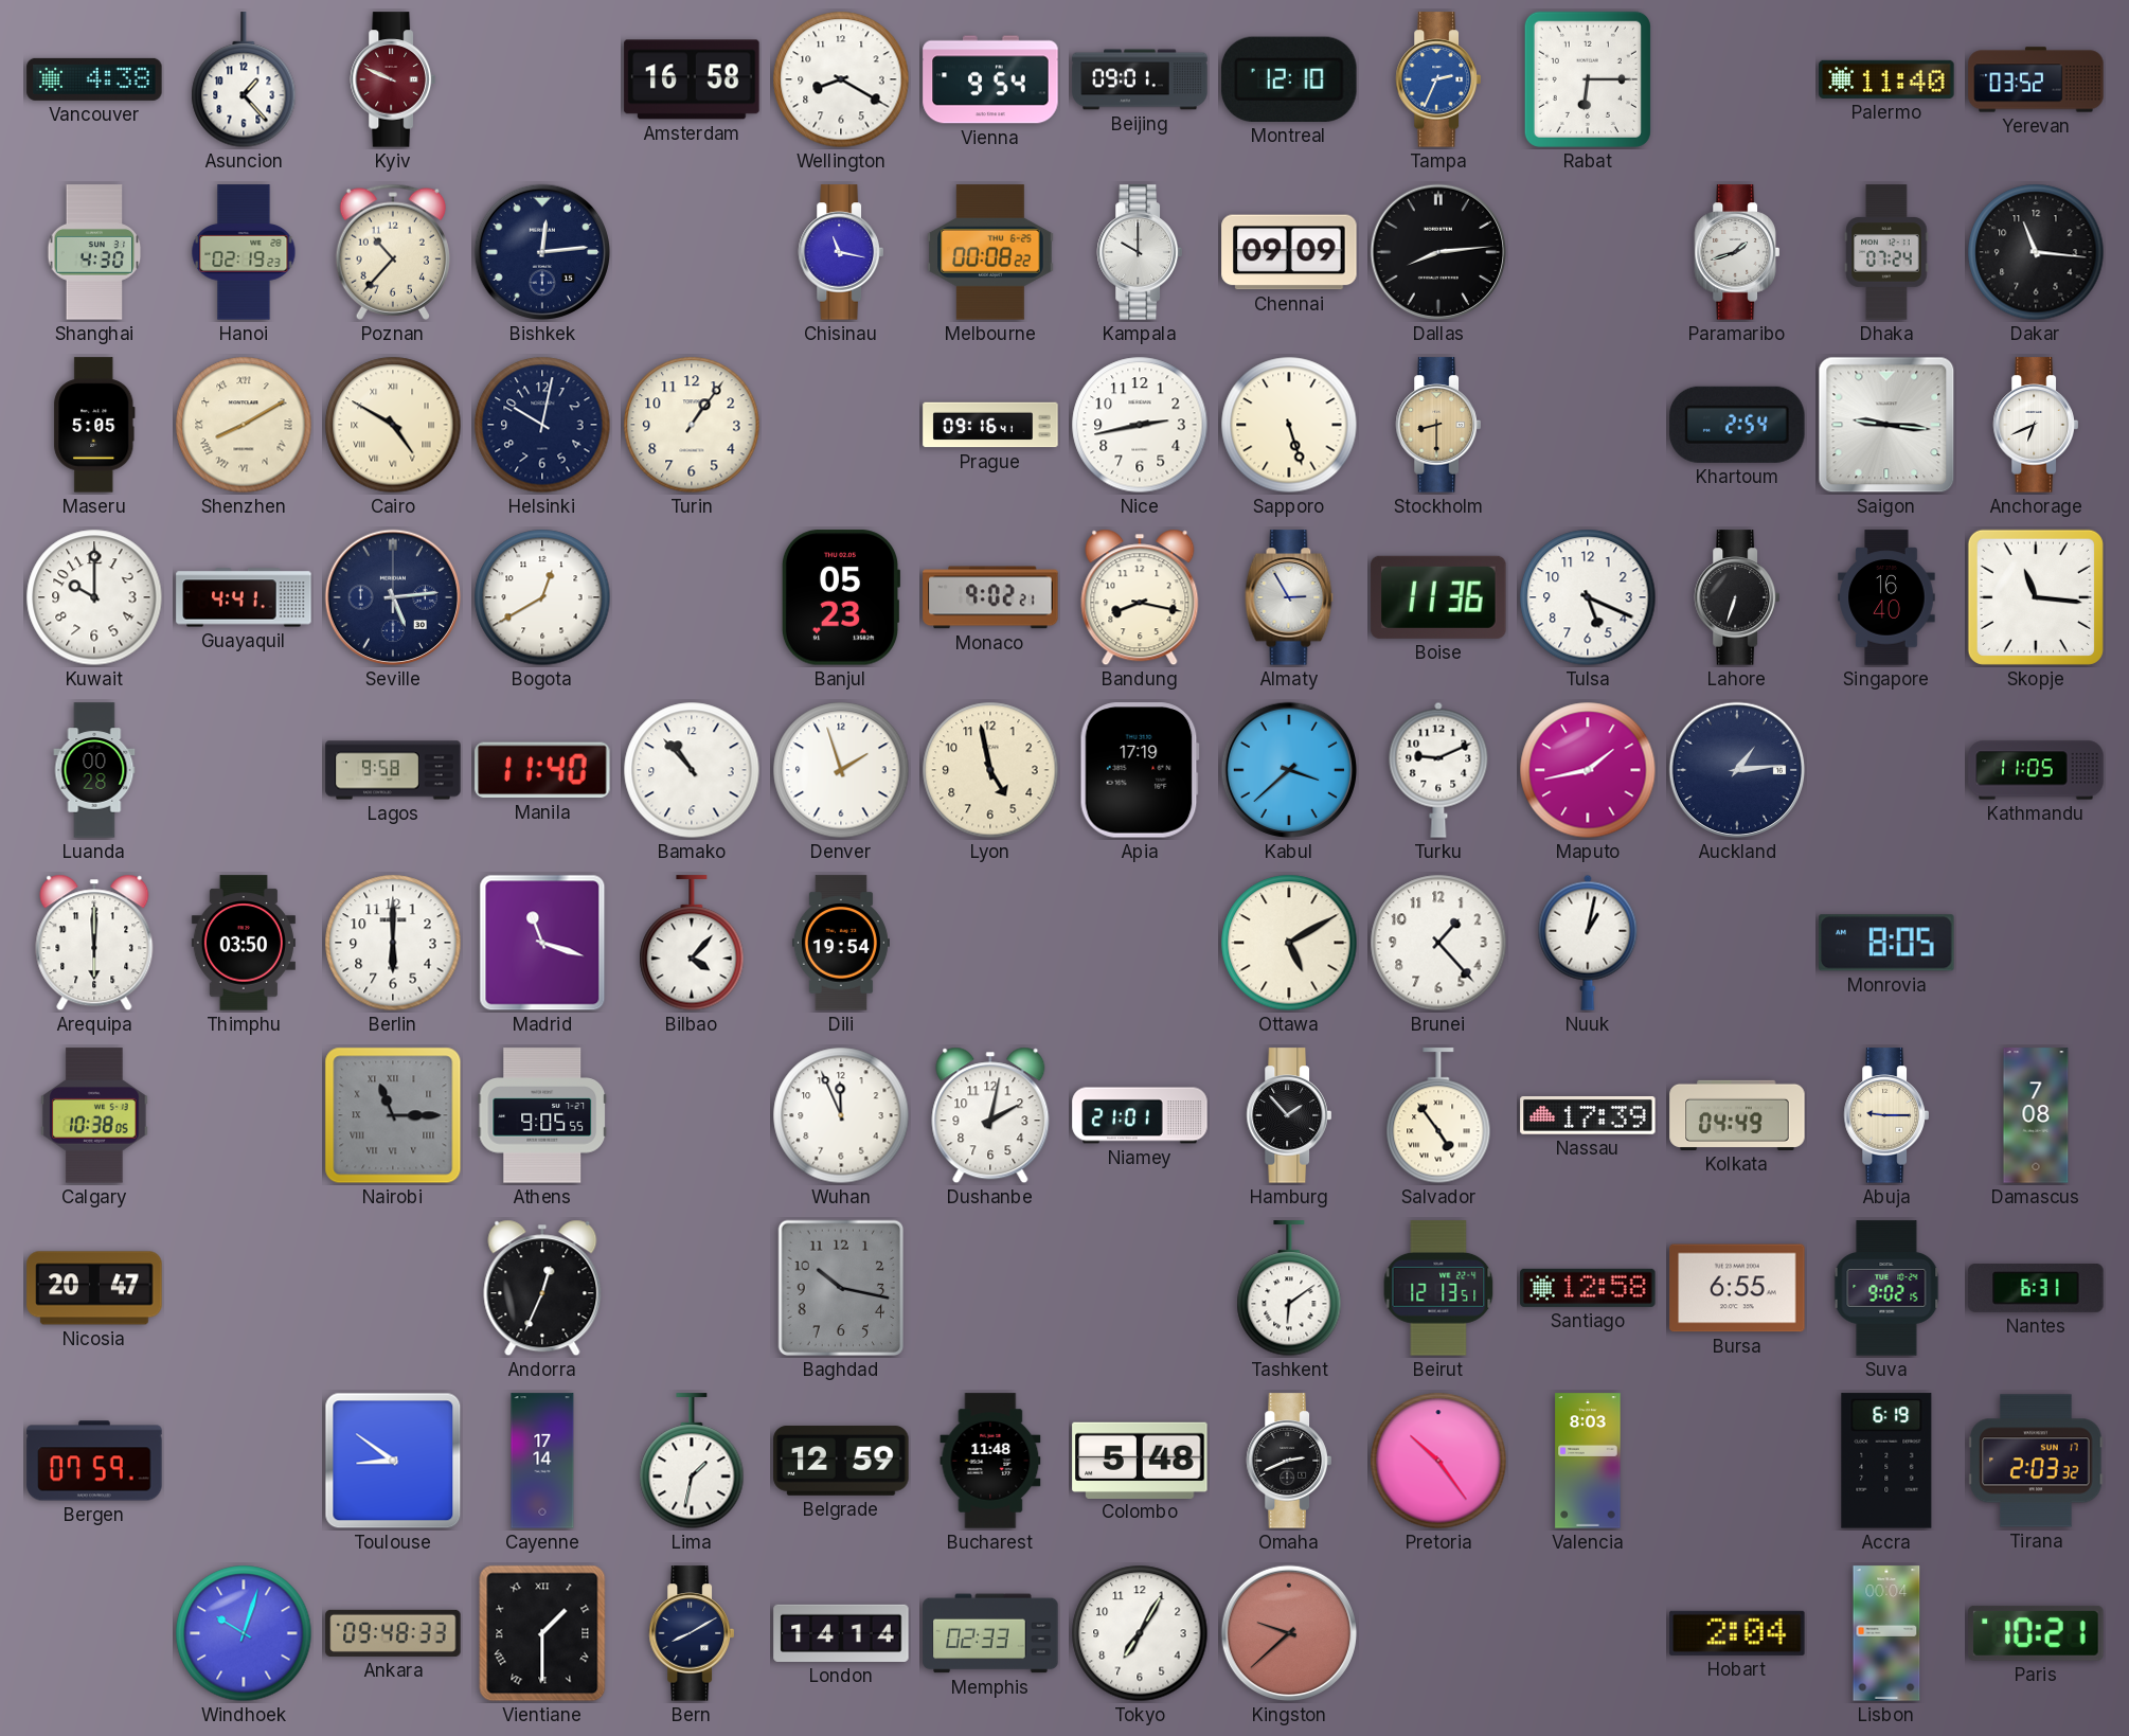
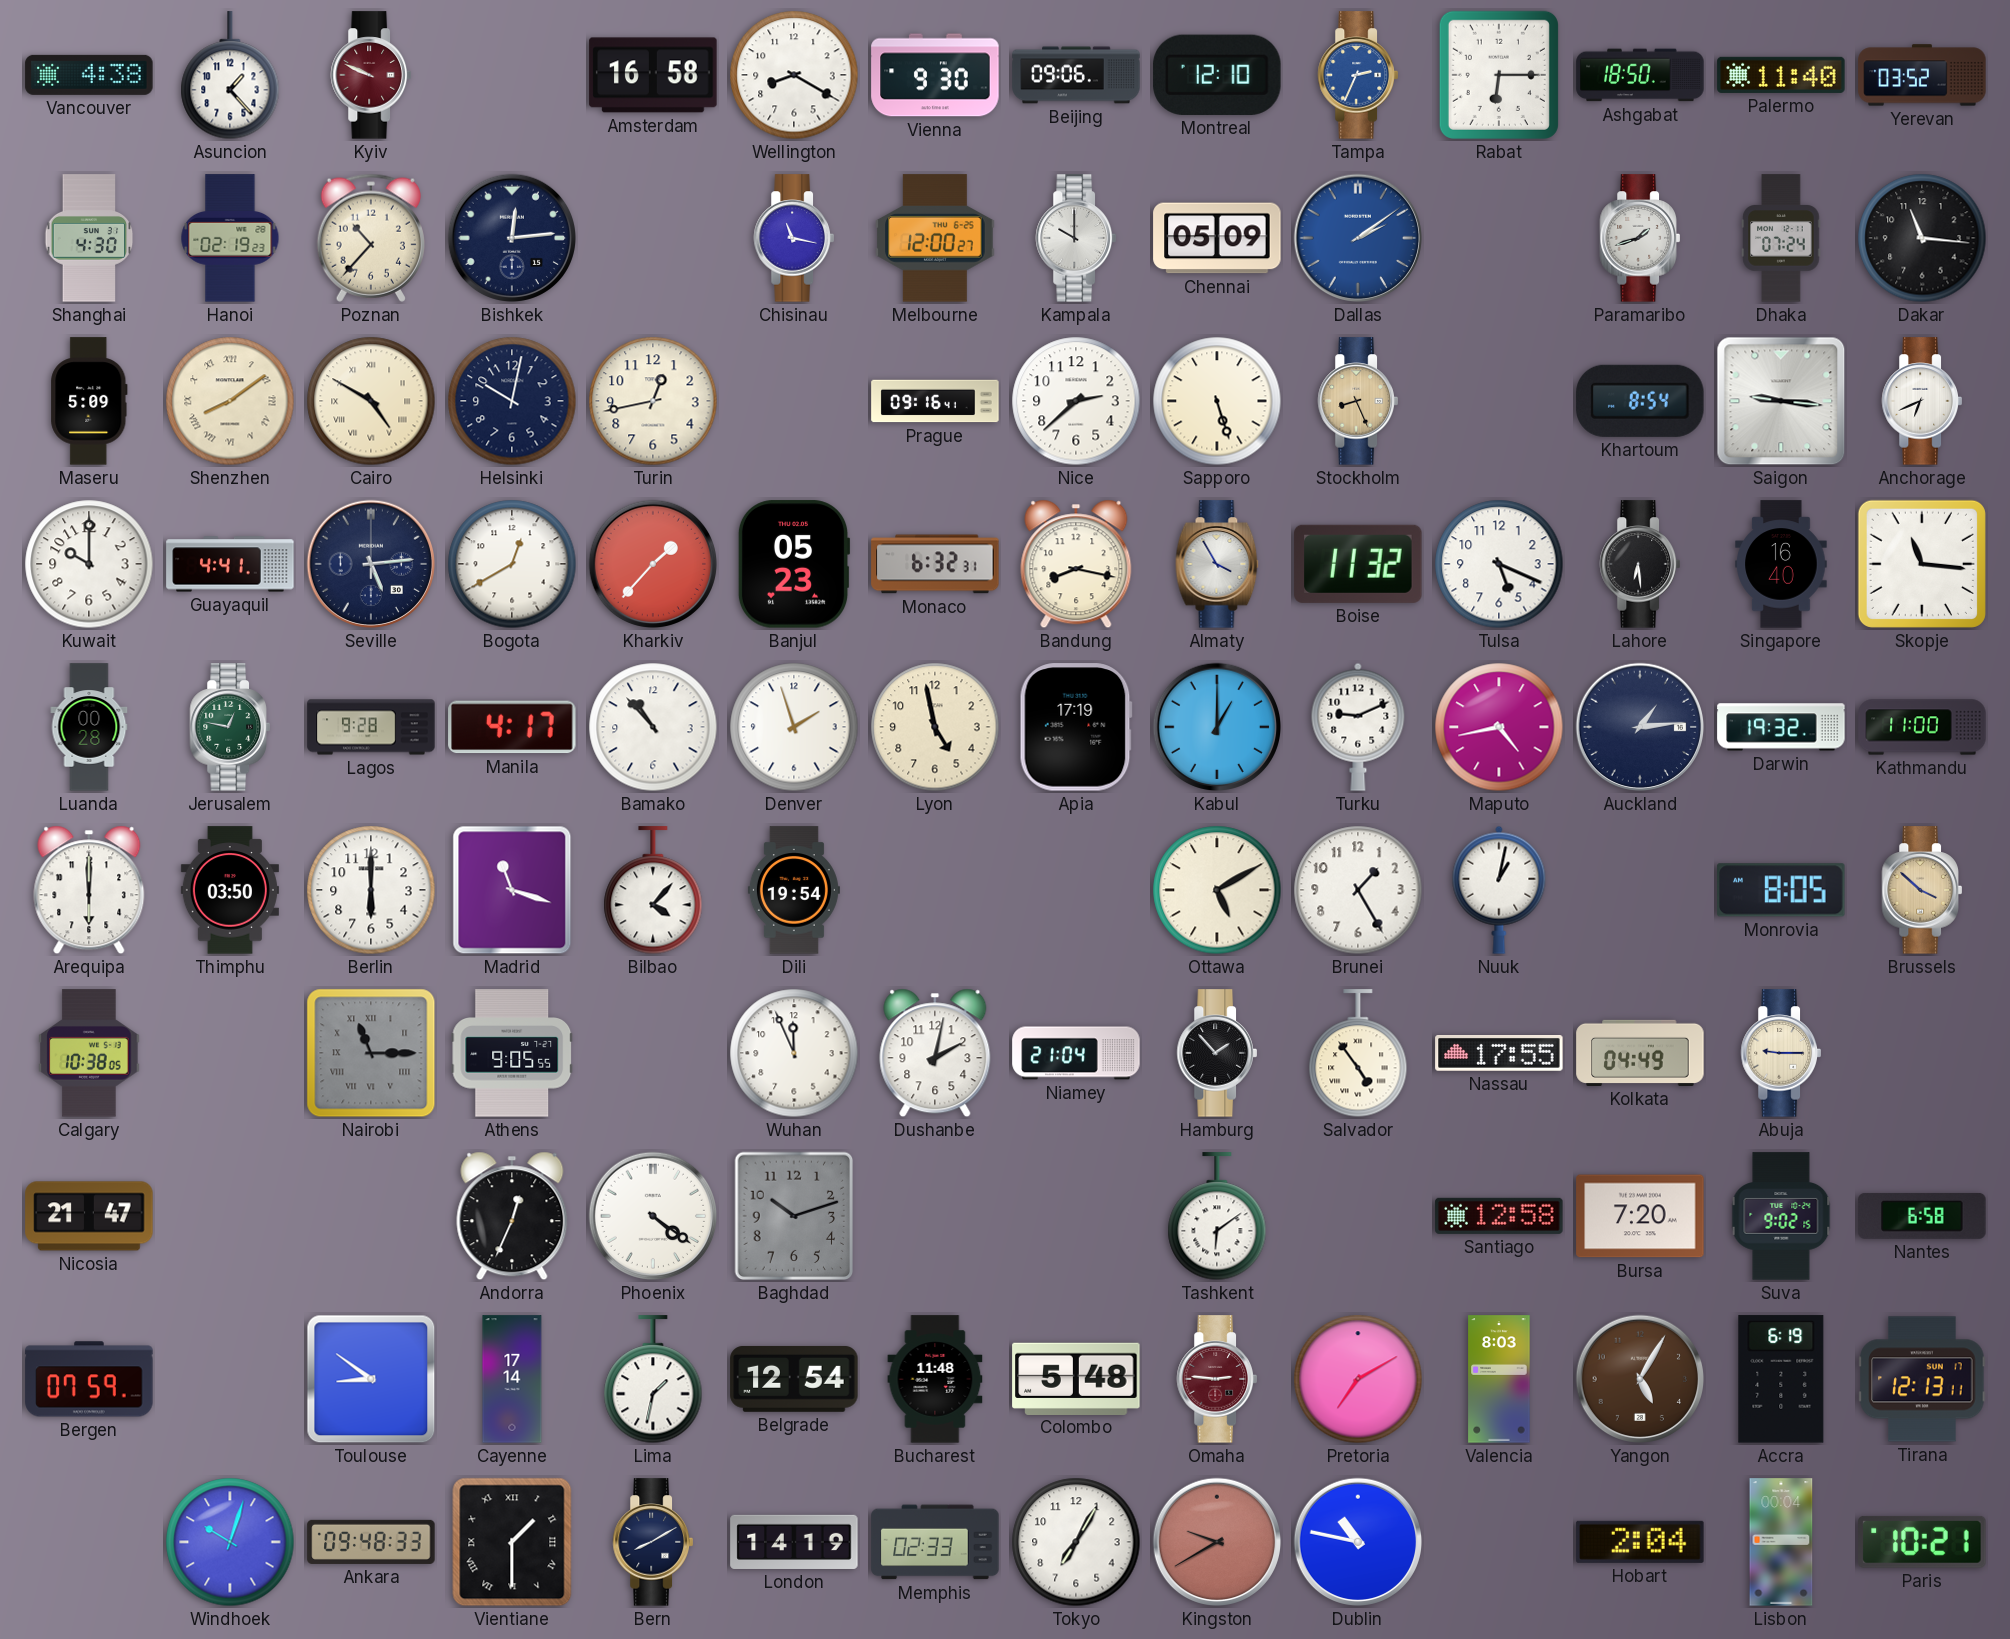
Vienna: 9:54 -> 9:30
Beijing: 09:01 -> 09:06
Ashgabat: none -> 18:50
Melbourne: 00:08 -> 12:00
Chennai: 09:09 -> 05:09
Dallas: 8:14 -> 2:09
Dallas dial: black -> blue
Maseru: 5:05 -> 5:09
Shenzhen: 8:10 -> 8:09
Turin: 1:06 -> 12:43
Nice: 2:43 -> 2:38
Stockholm: 8:30 -> 8:26
Khartoum: 2:54 -> 8:54
Kharkiv: none -> 1:37
Monaco: 9:02 -> 6:32
Almaty: 2:55 -> 3:55
Boise: 11:36 -> 11:32
Lahore: 6:33 -> 6:29
Jerusalem: none -> 12:47
Lagos: 9:58 -> 9:28
Manila: 11:40 -> 4:17
Kabul: 3:38 -> 1:00
Maputo: 1:43 -> 4:43
Darwin: none -> 19:32
Kathmandu: 11:05 -> 11:00
Brunei: 1:23 -> 1:25
Brussels: none -> 3:52
Niamey: 21:01 -> 21:04
Nassau: 17:39 -> 17:55
Damascus: 7:08 -> none
Nicosia: 20:47 -> 21:47
Phoenix: none -> 4:21
Baghdad: 10:17 -> 10:12
Beirut: 12:13 -> none
Bursa: 6:55 -> 7:20
Nantes: 6:31 -> 6:58
Belgrade: 12:59 -> 12:54
Omaha: 2:41 -> 2:46
Omaha dial: black -> burgundy
Pretoria: 10:24 -> 7:10
Yangon: none -> 5:05
Tirana: 2:03 -> 12:13
London: 14:14 -> 14:19
Kingston: 9:38 -> 9:40
Dublin: none -> 10:47
